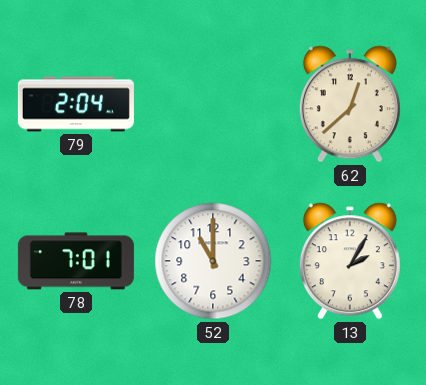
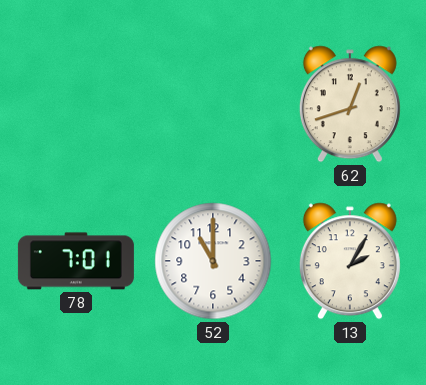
79: 2:04 -> none
62: 12:38 -> 12:42
